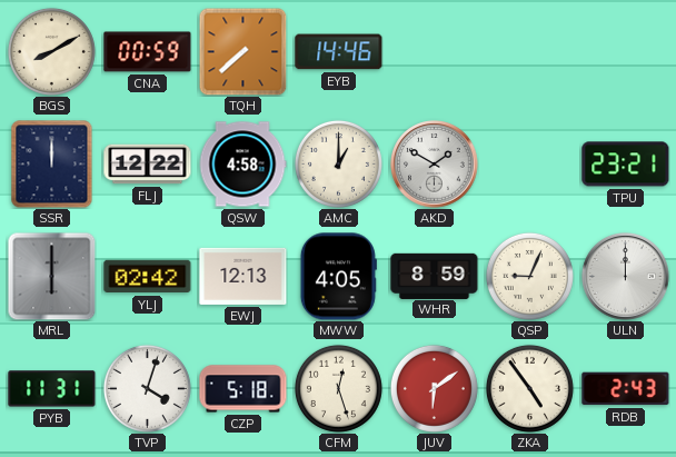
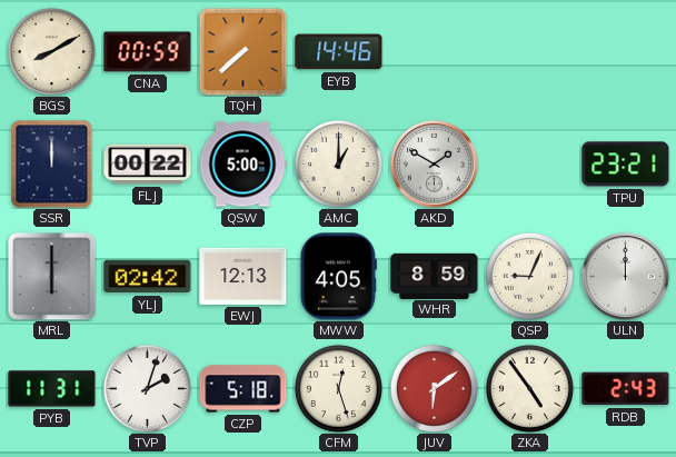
FLJ: 12:22 -> 00:22
QSW: 4:58 -> 5:00
TVP: 4:03 -> 2:03
